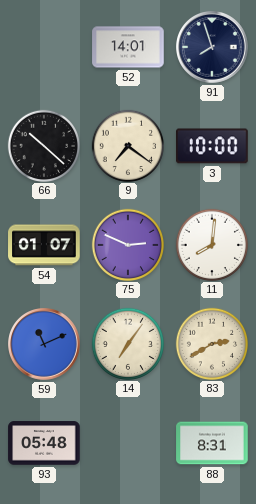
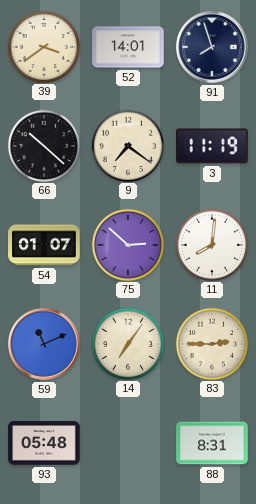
39: none -> 3:39
3: 10:00 -> 11:19
75: 2:49 -> 2:52
83: 2:40 -> 2:45
